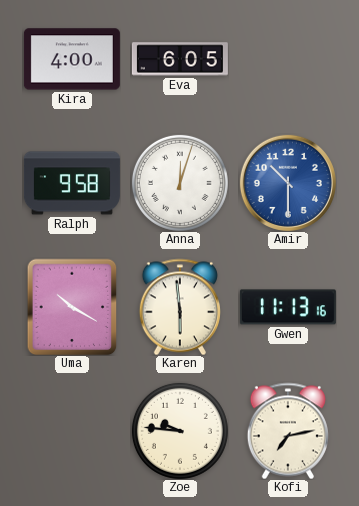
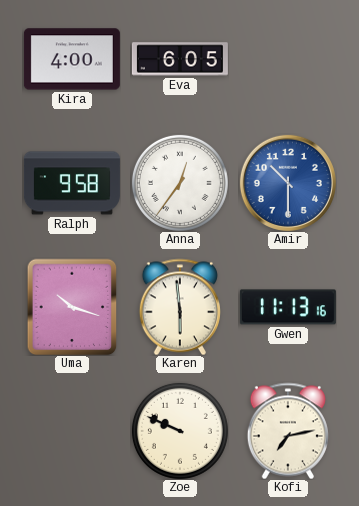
Anna: 12:03 -> 12:36
Uma: 10:20 -> 10:18
Zoe: 9:46 -> 9:49
